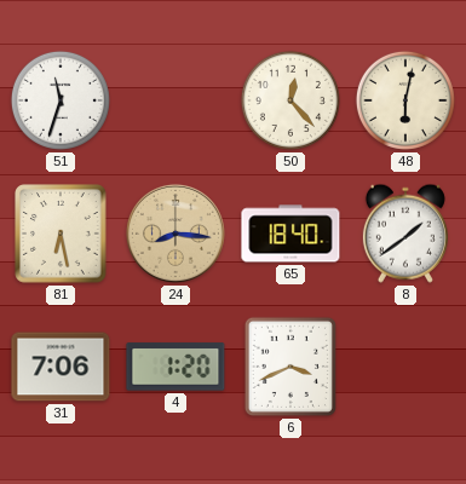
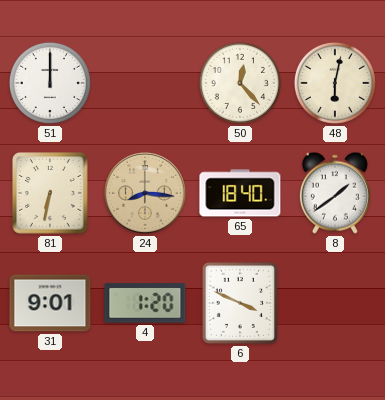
51: 11:33 -> 12:00
81: 6:28 -> 6:32
31: 7:06 -> 9:01
6: 3:41 -> 3:49
